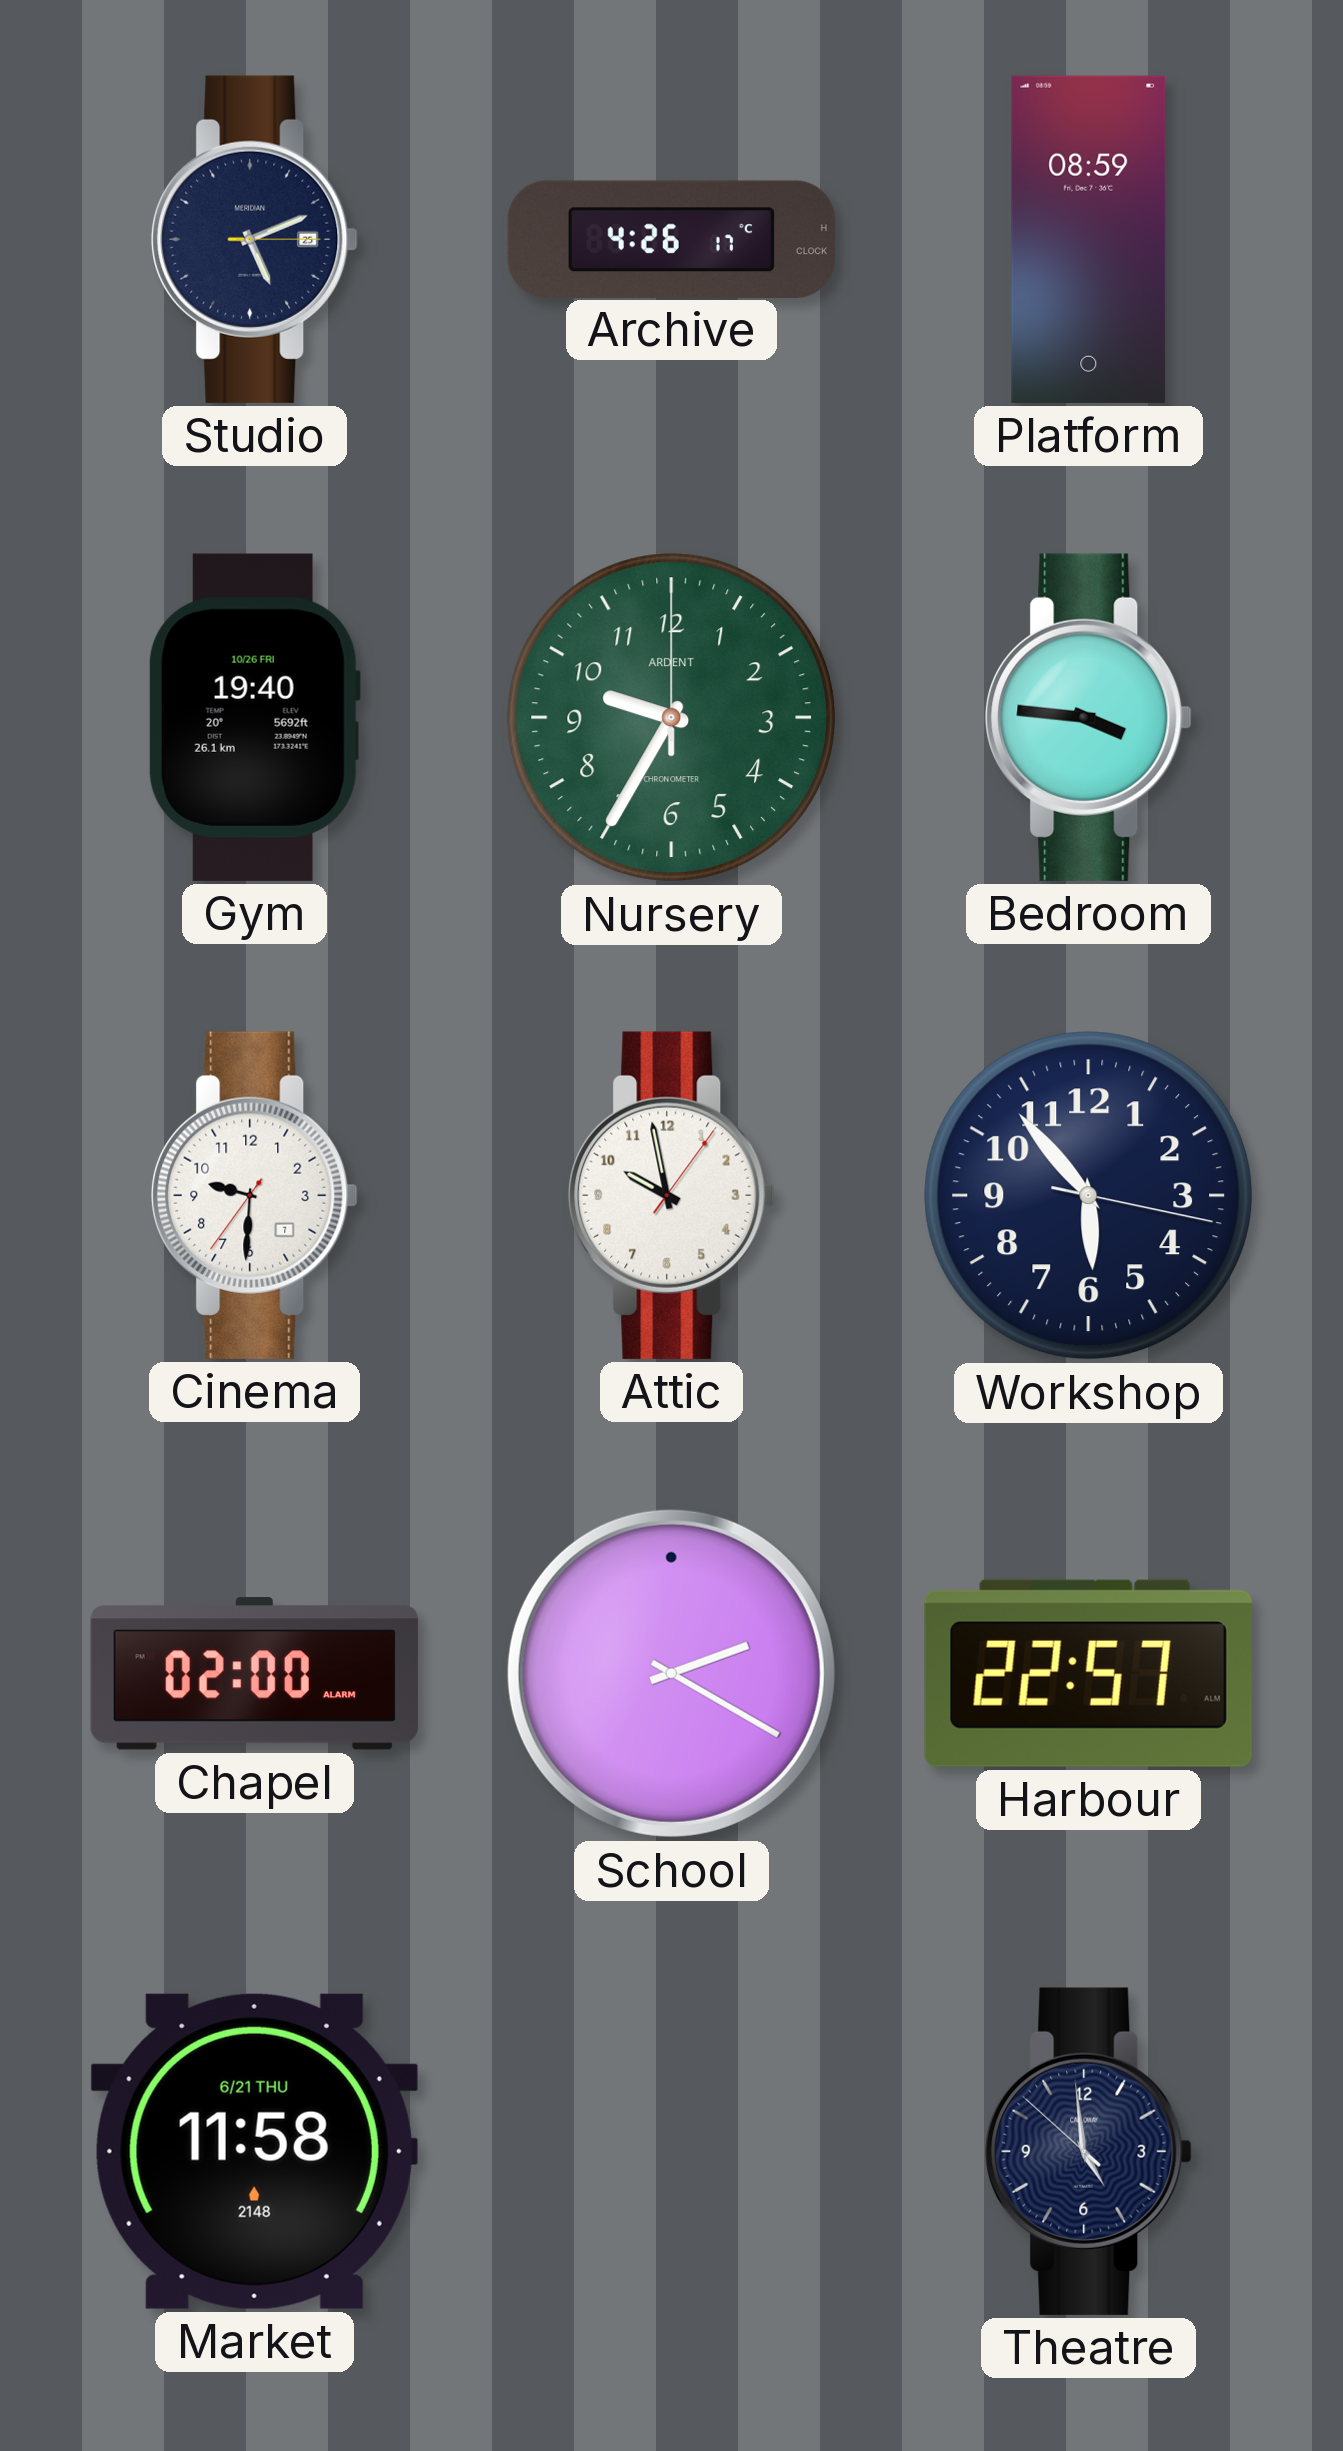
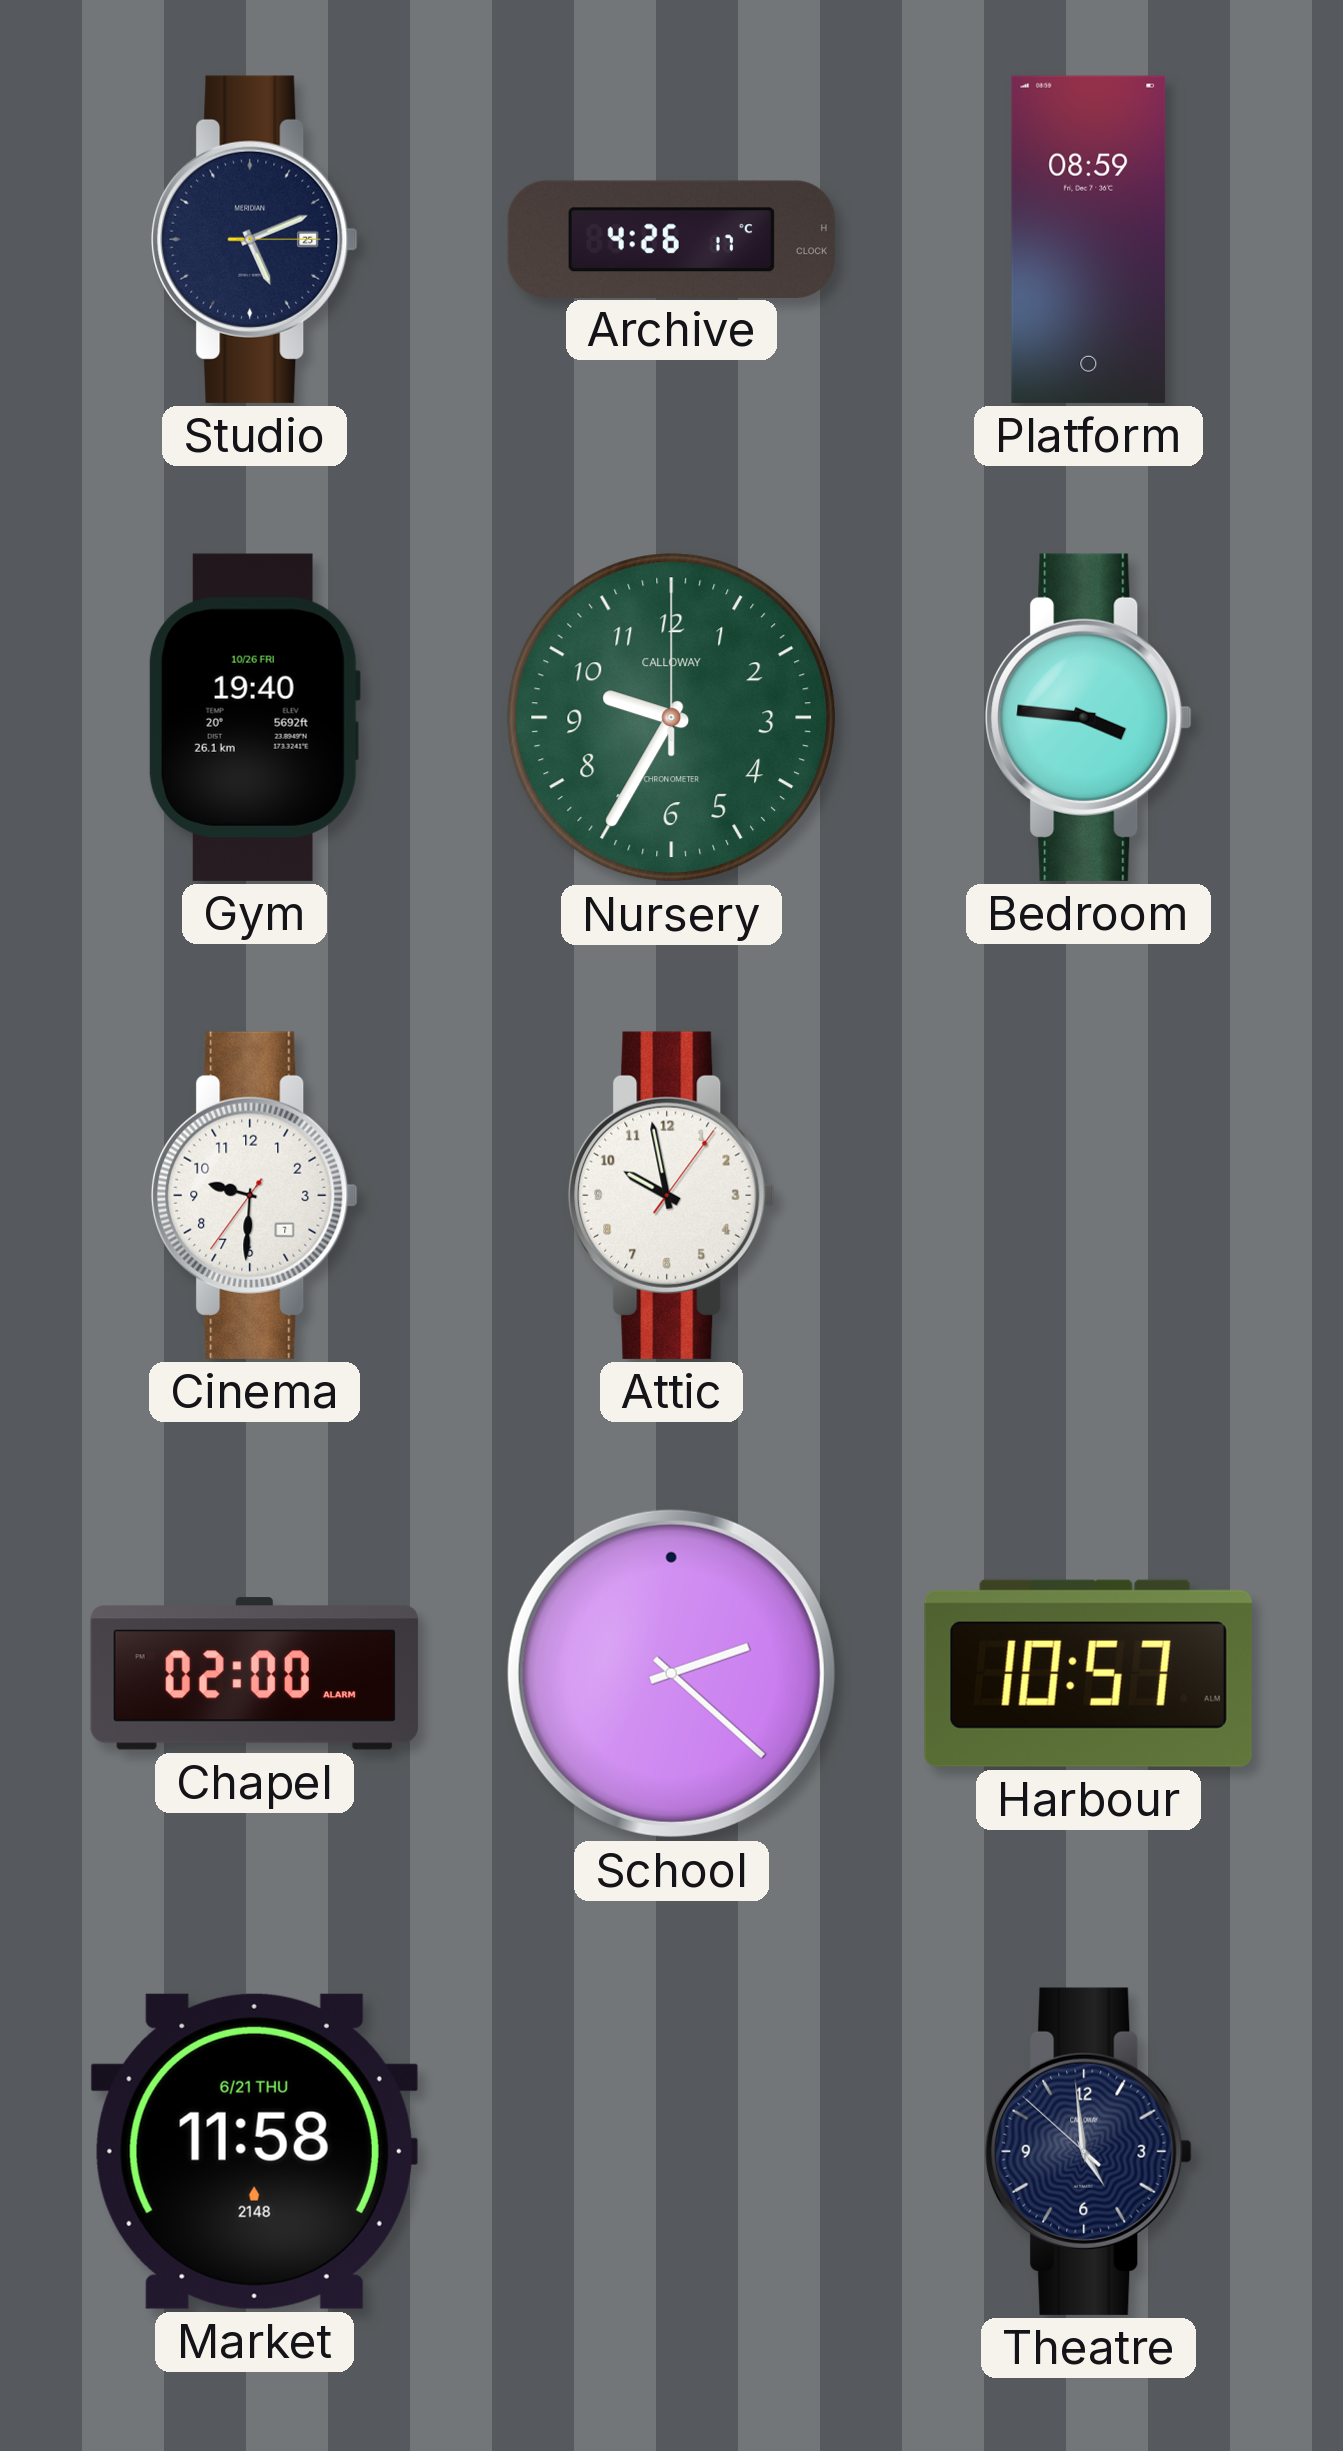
Nursery brand: ARDENT -> CALLOWAY
Workshop: 5:53 -> none
School: 2:20 -> 2:22
Harbour: 22:57 -> 10:57
